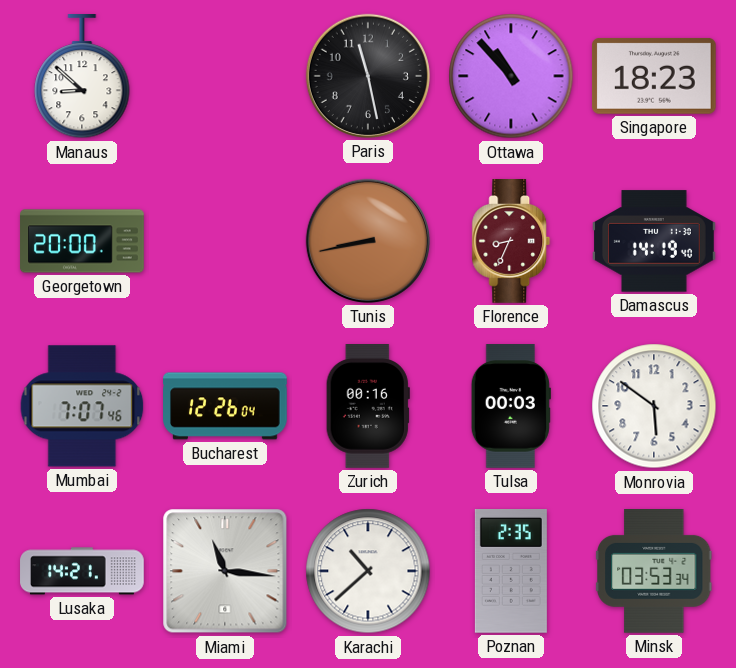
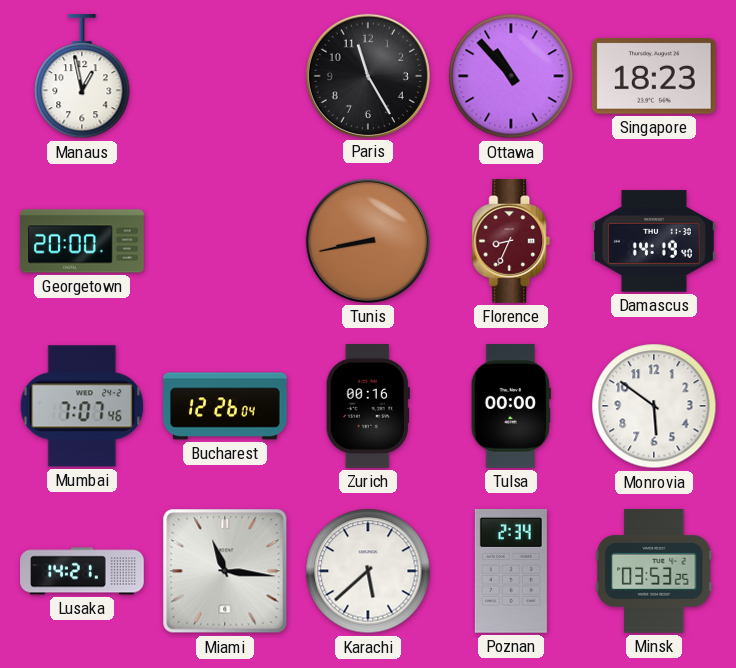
Manaus: 8:52 -> 12:58
Paris: 11:28 -> 11:25
Tulsa: 00:03 -> 00:00
Karachi: 10:38 -> 5:38
Poznan: 2:35 -> 2:34
Minsk: 03:53:34 -> 03:53:25
